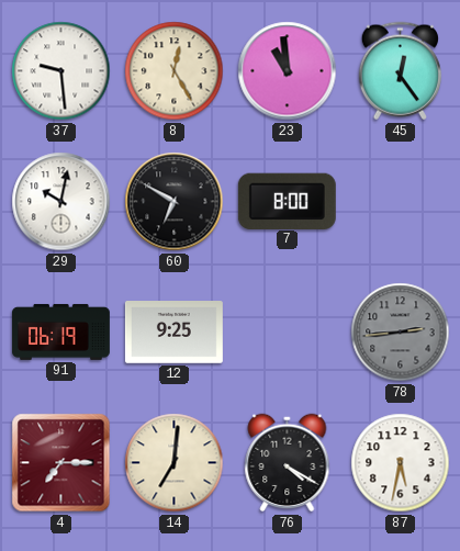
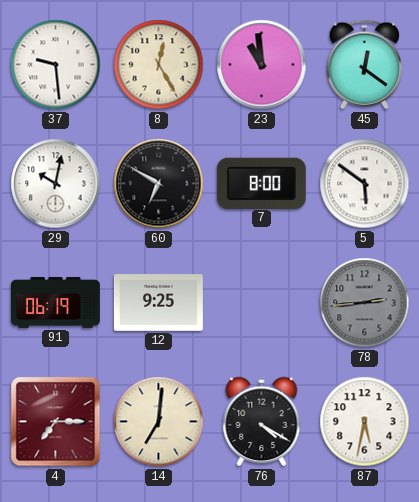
45: 12:24 -> 12:21
5: none -> 5:51
